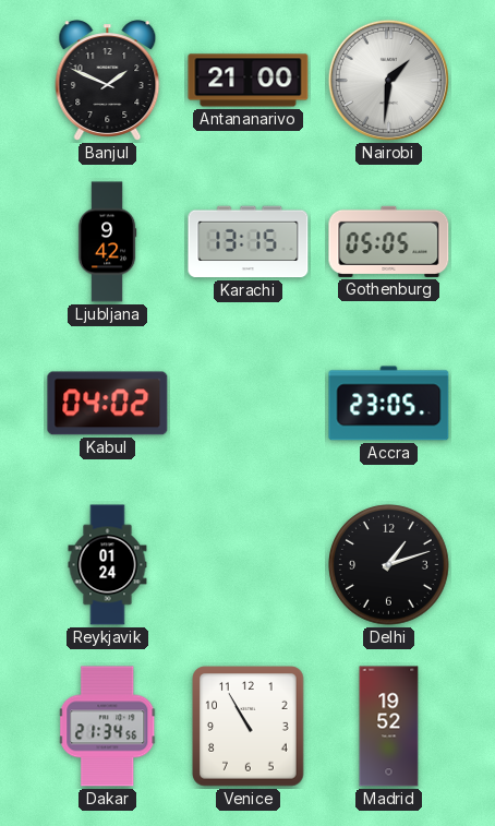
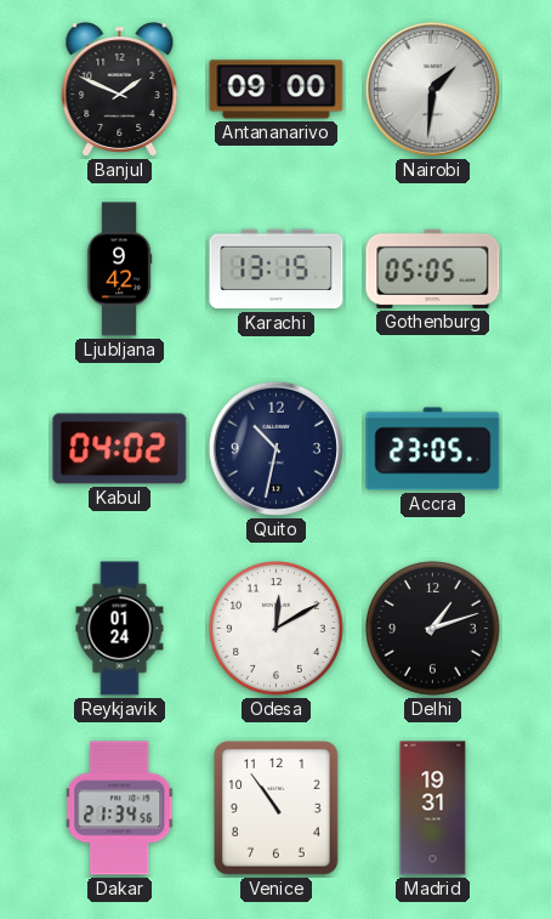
Antananarivo: 21:00 -> 09:00
Quito: none -> 10:32
Odesa: none -> 12:10
Venice: 10:55 -> 10:54
Madrid: 19:52 -> 19:31
